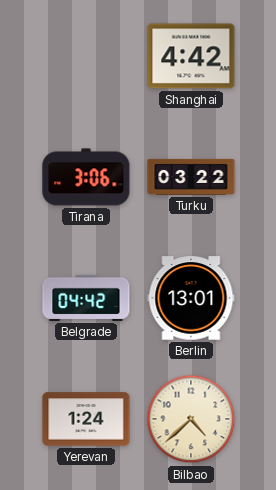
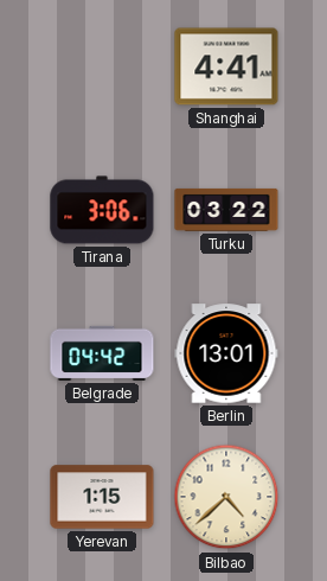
Shanghai: 4:42 -> 4:41
Yerevan: 1:24 -> 1:15
